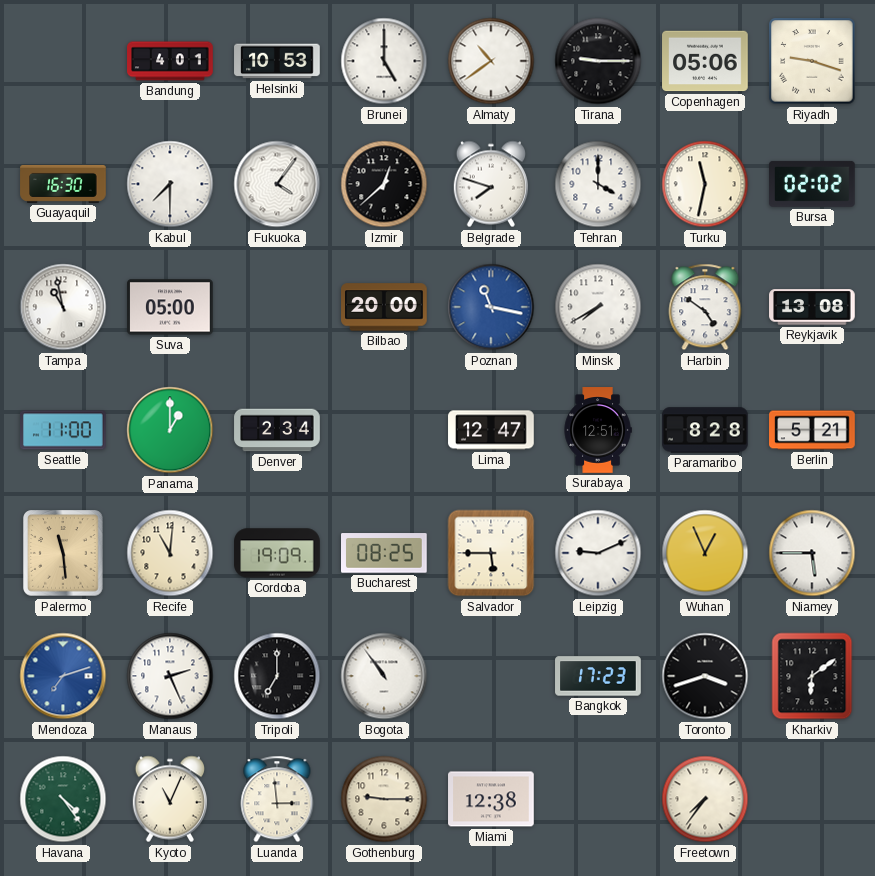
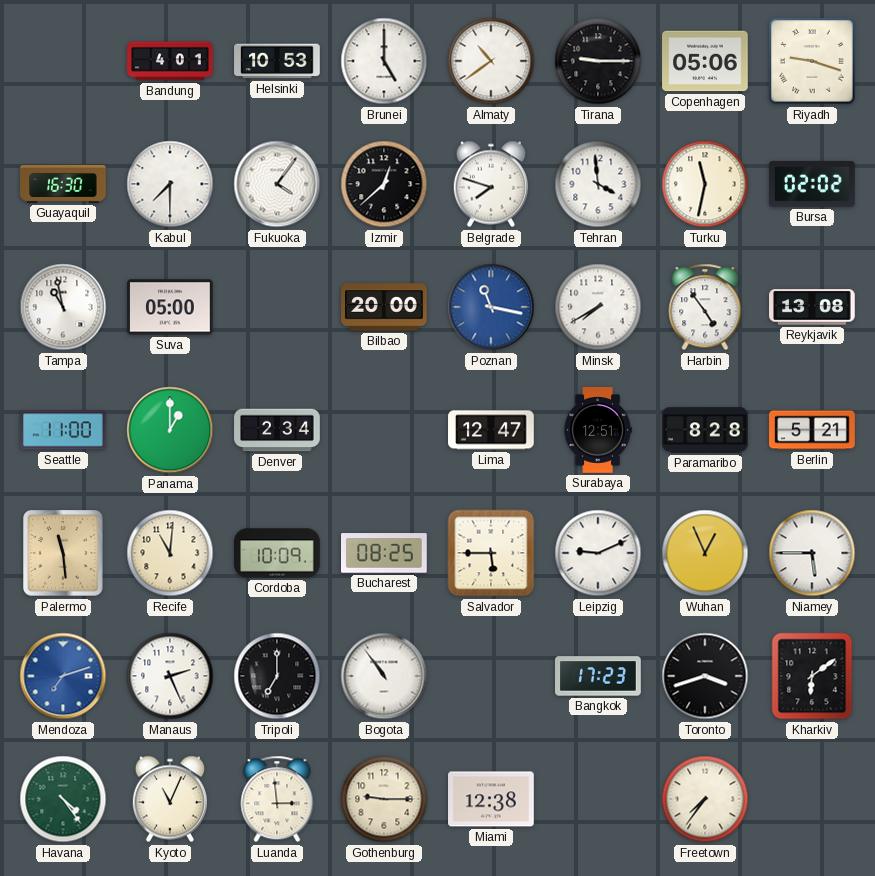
Tehran: 4:00 -> 3:59
Harbin: 4:51 -> 4:54
Cordoba: 19:09 -> 10:09
